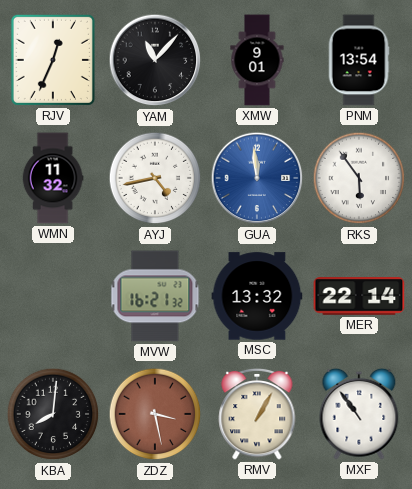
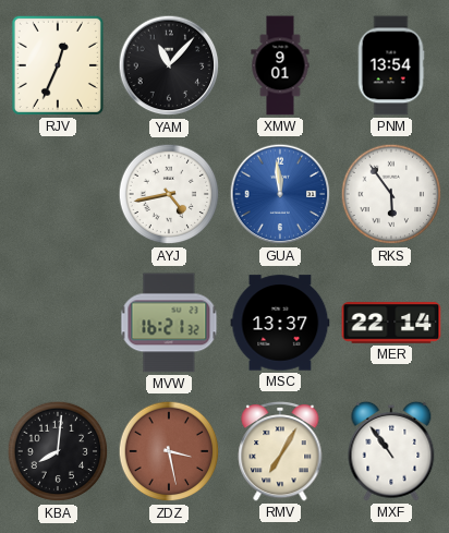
WMN: 11:32 -> none
MSC: 13:32 -> 13:37
RMV: 1:05 -> 7:05
